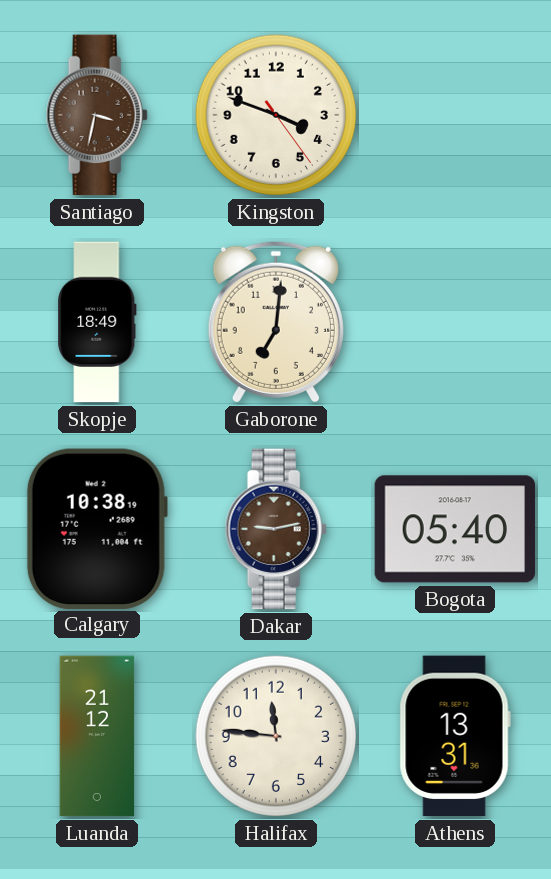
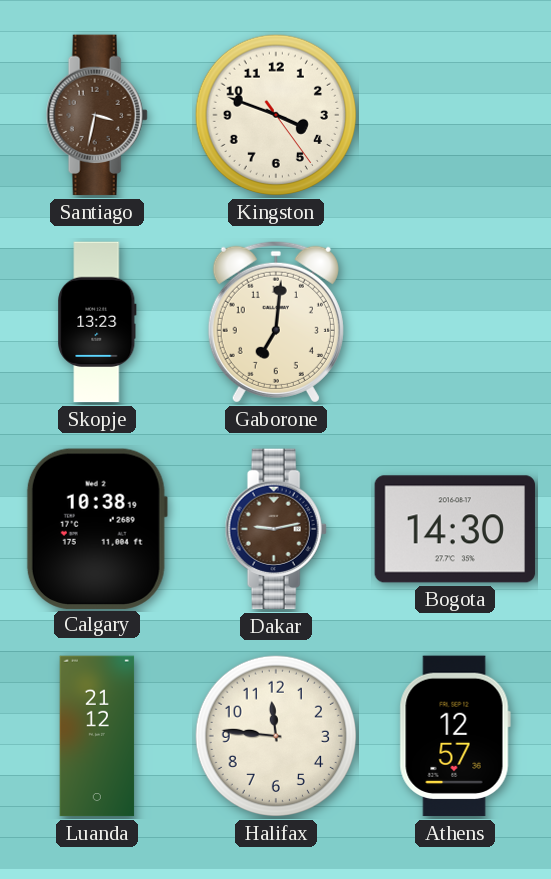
Skopje: 18:49 -> 13:23
Bogota: 05:40 -> 14:30
Athens: 13:31 -> 12:57
